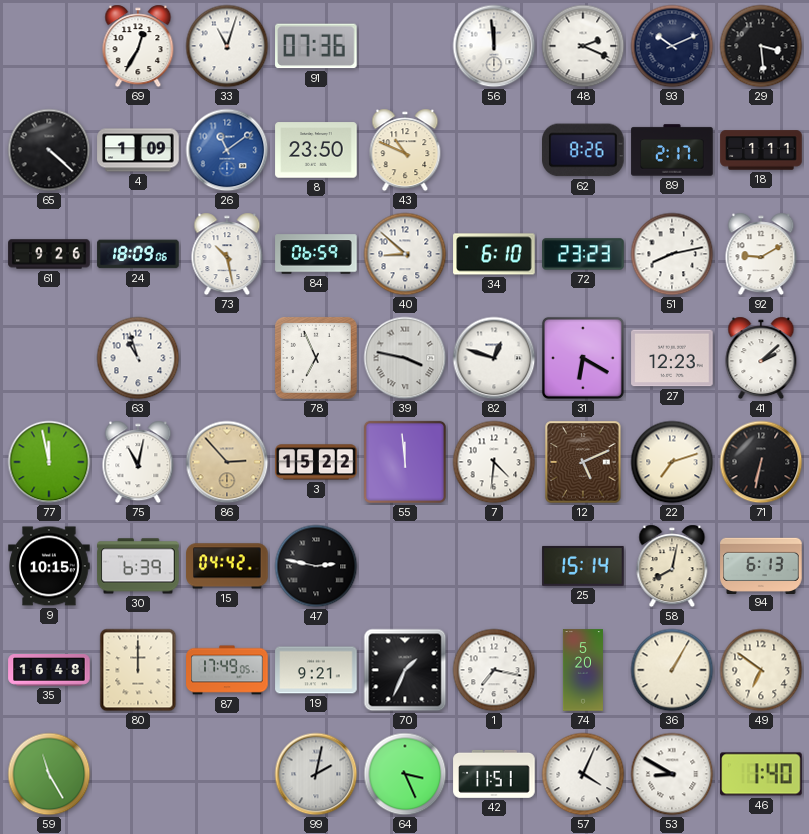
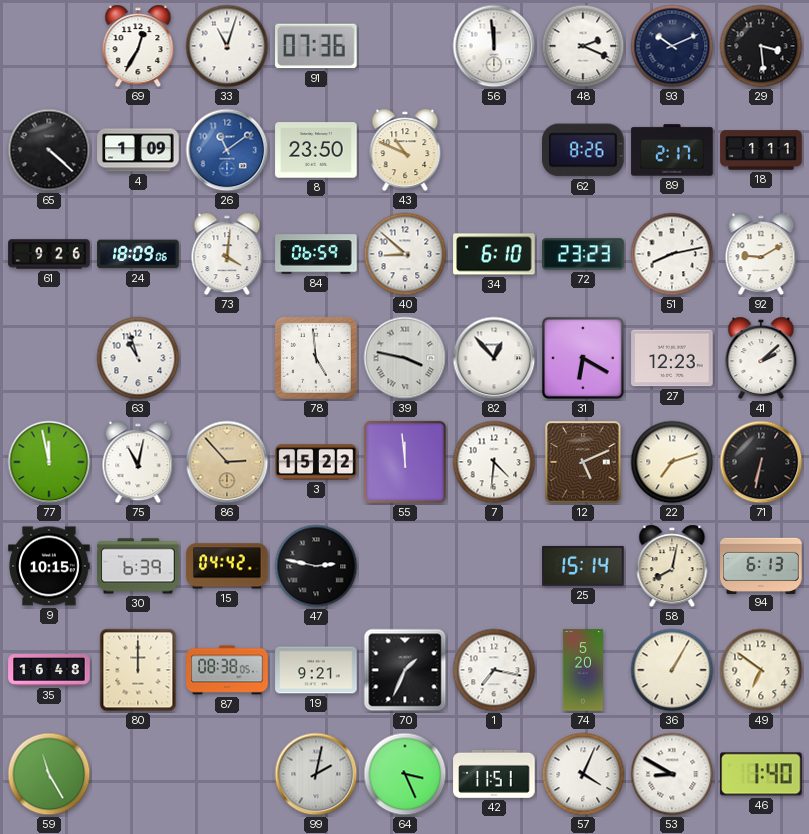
73: 10:28 -> 4:01
78: 6:56 -> 4:59
82: 12:48 -> 12:53
87: 17:49 -> 08:38
